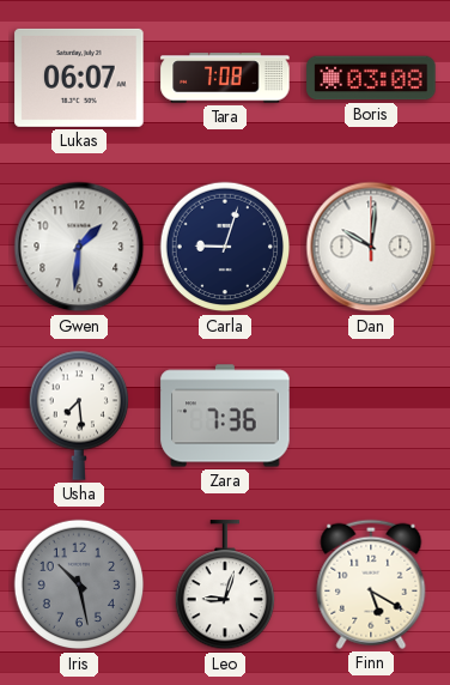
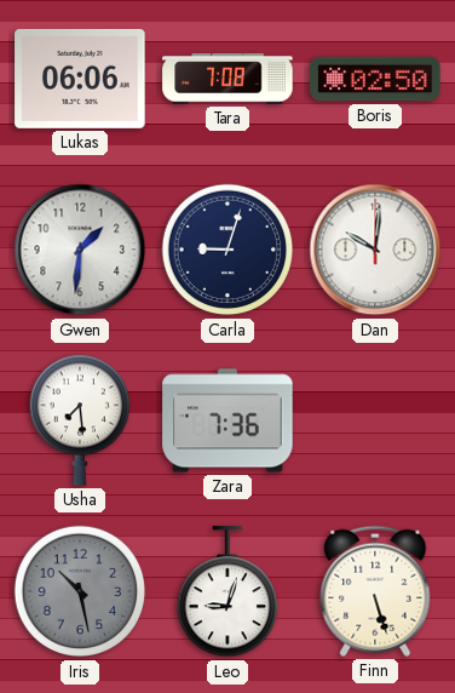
Lukas: 06:07 -> 06:06
Boris: 03:08 -> 02:50
Finn: 5:20 -> 5:27
